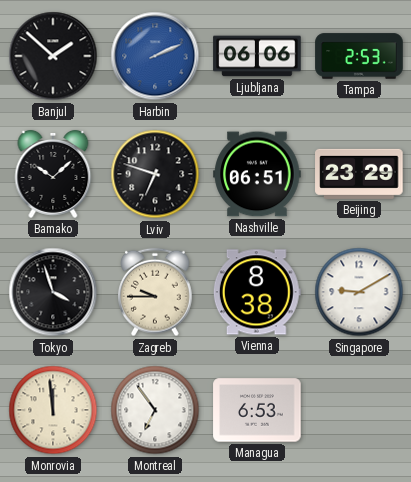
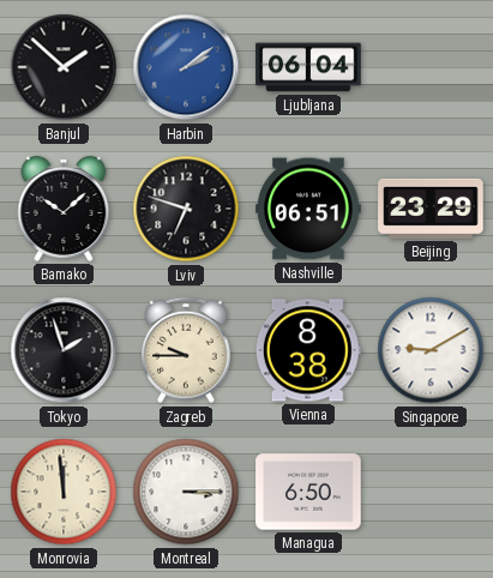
Harbin: 2:11 -> 2:09
Ljubljana: 06:06 -> 06:04
Tampa: 2:53 -> none
Tokyo: 3:57 -> 1:57
Montreal: 6:54 -> 3:15
Managua: 6:53 -> 6:50
